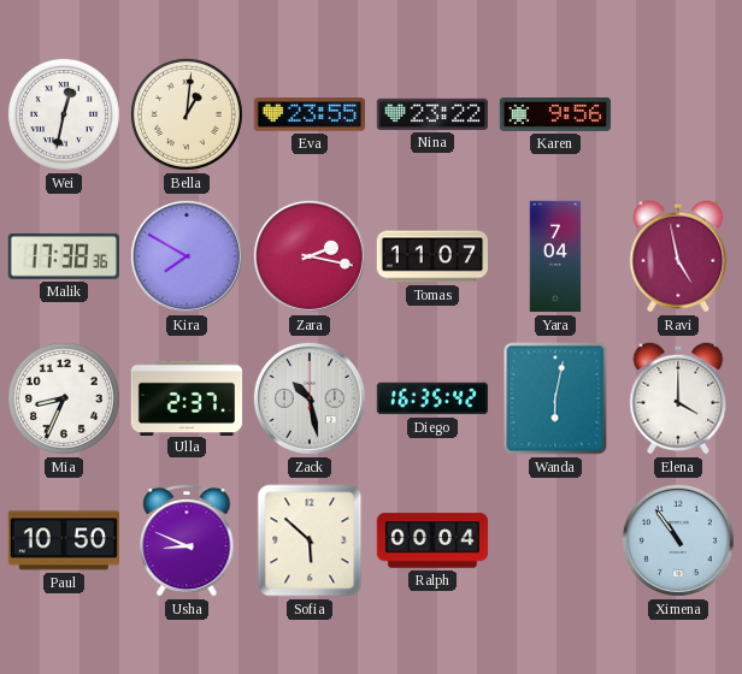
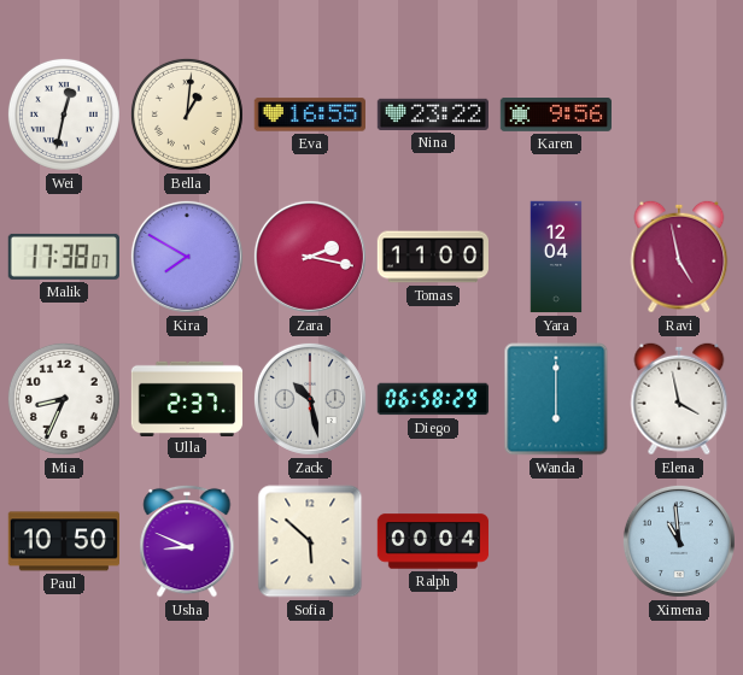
Eva: 23:55 -> 16:55
Malik: 17:38:36 -> 17:38:07
Tomas: 11:07 -> 11:00
Yara: 7:04 -> 12:04
Diego: 16:35 -> 06:58
Wanda: 6:02 -> 6:00
Elena: 4:00 -> 3:58
Ximena: 10:54 -> 10:59
